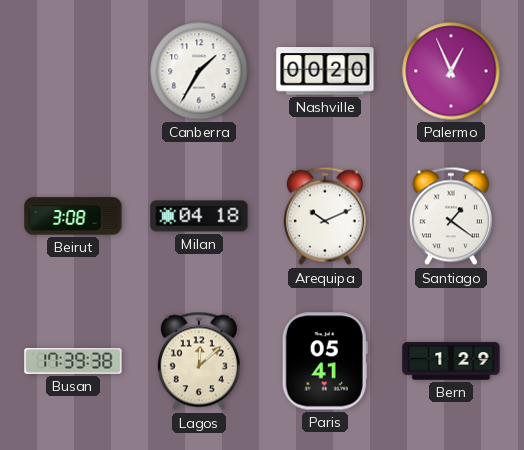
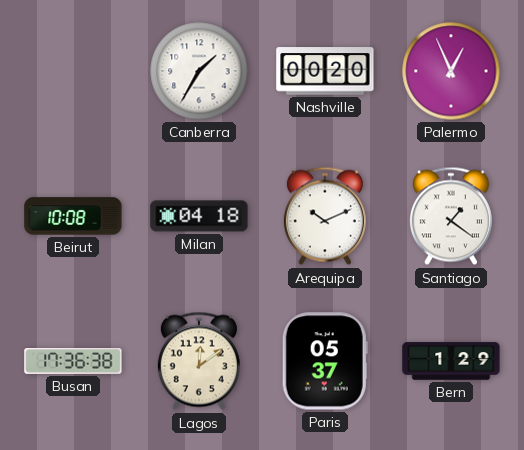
Beirut: 3:08 -> 10:08
Busan: 17:39 -> 17:36
Lagos: 12:08 -> 12:09
Paris: 05:41 -> 05:37
